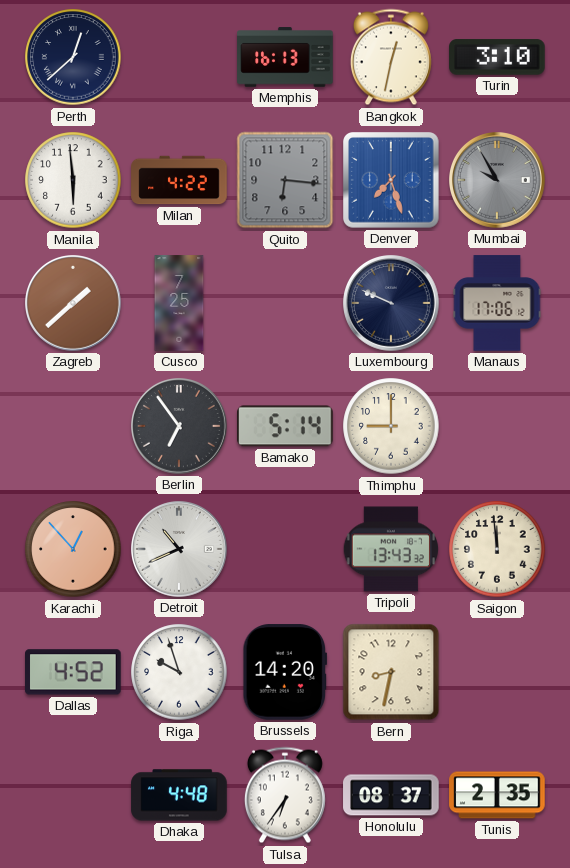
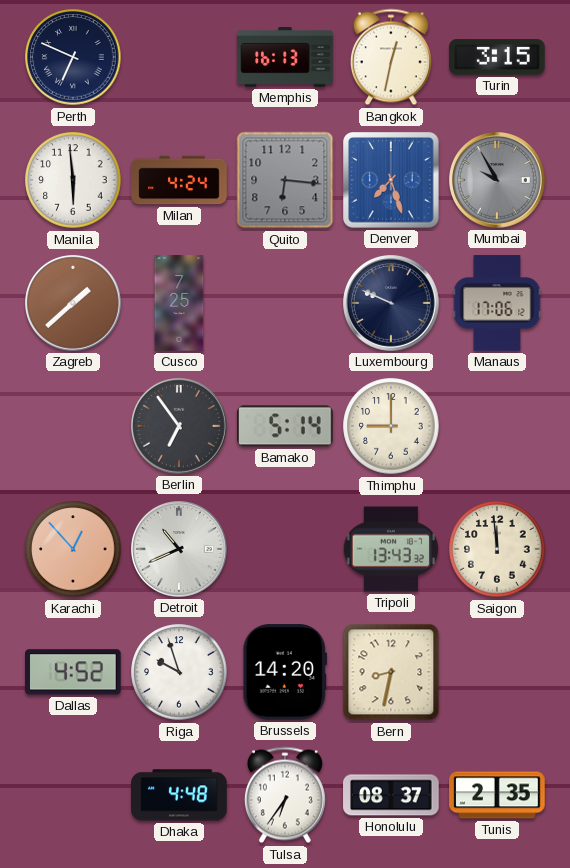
Perth: 12:38 -> 6:49
Turin: 3:10 -> 3:15
Milan: 4:22 -> 4:24
